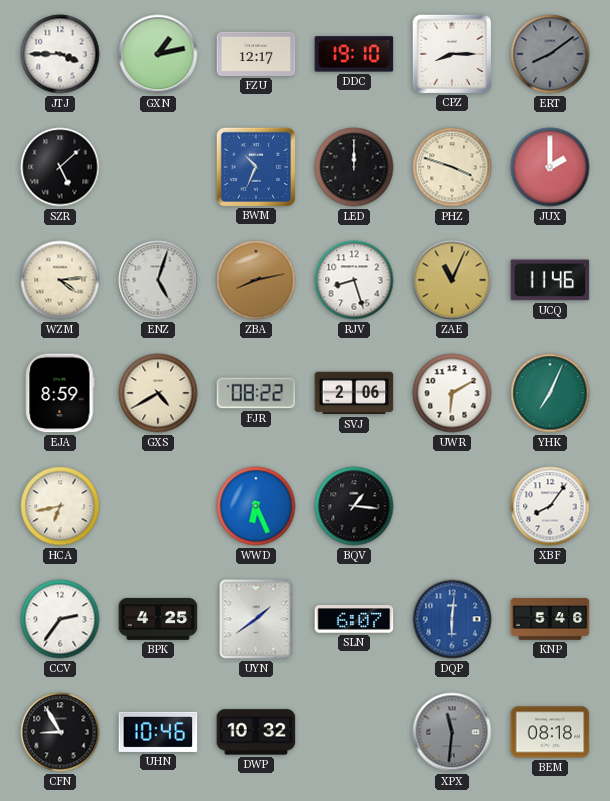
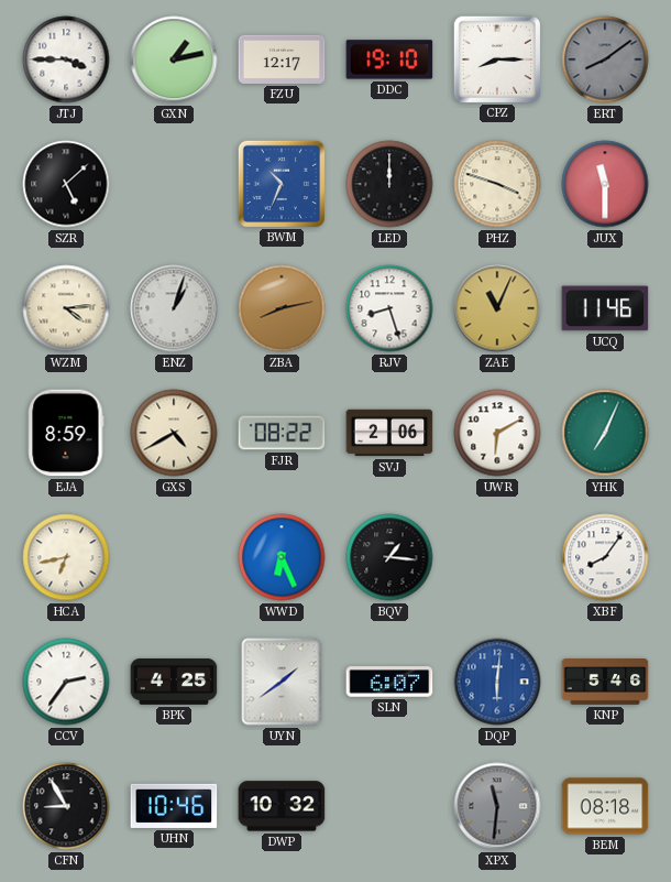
JUX: 2:00 -> 11:30
ENZ: 5:03 -> 1:03
